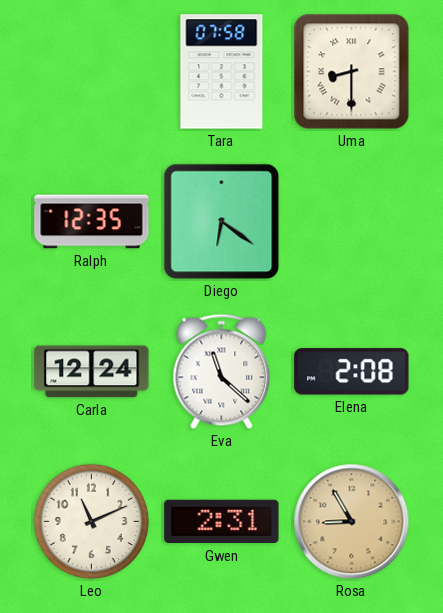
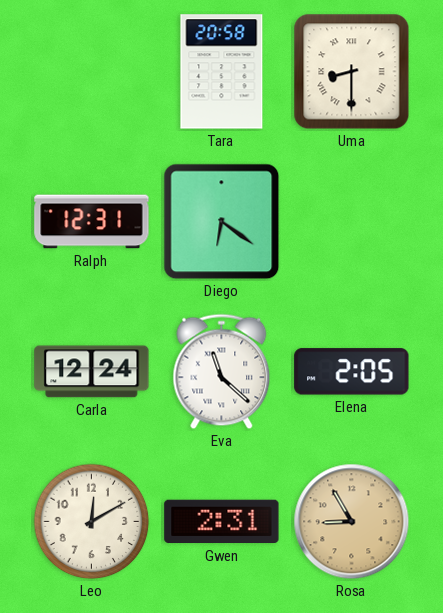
Tara: 07:58 -> 20:58
Ralph: 12:35 -> 12:31
Elena: 2:08 -> 2:05
Leo: 11:11 -> 12:10
